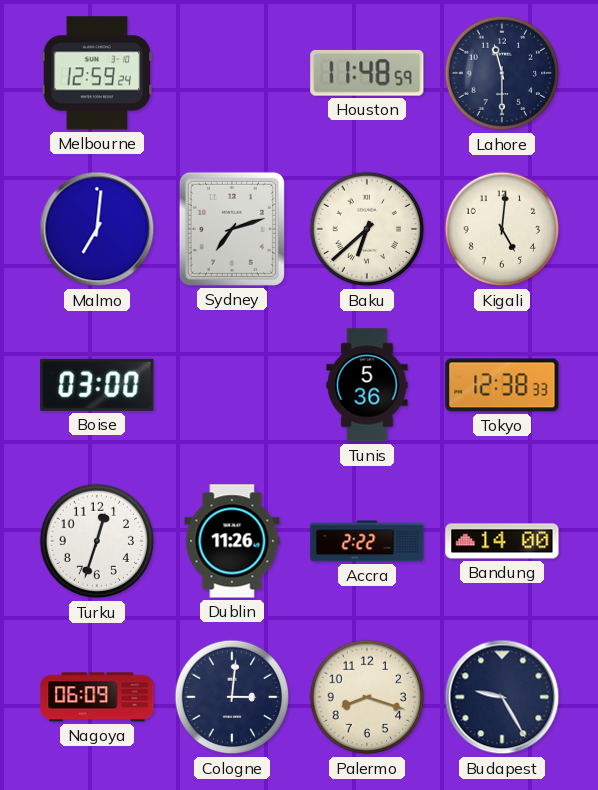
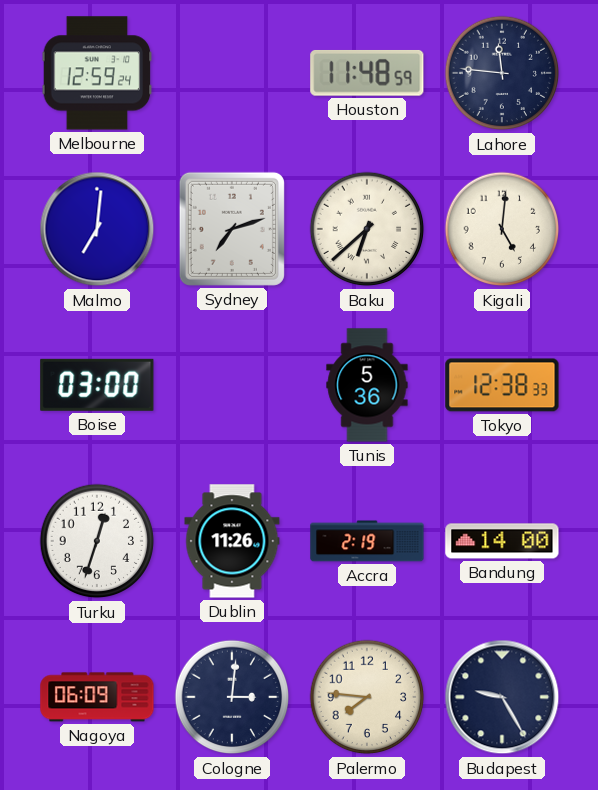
Lahore: 11:30 -> 11:46
Accra: 2:22 -> 2:19
Palermo: 8:18 -> 7:46
